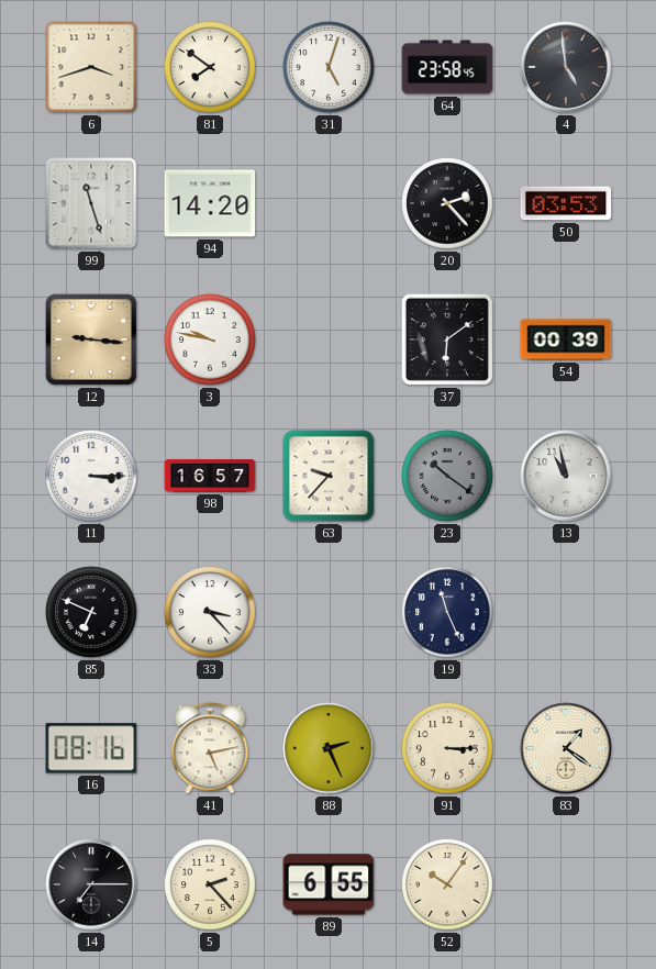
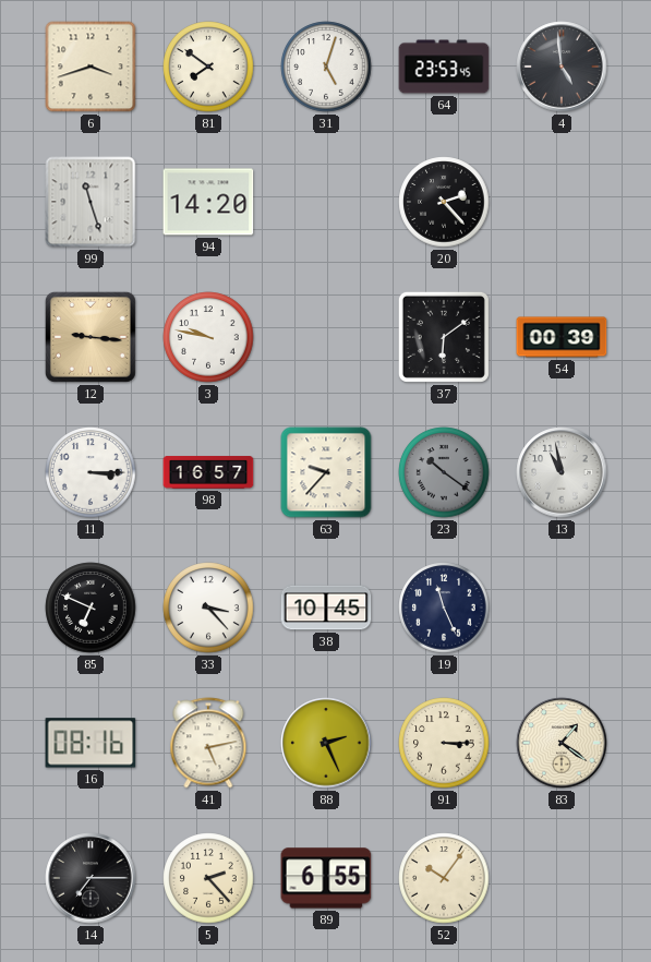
64: 23:58 -> 23:53
50: 03:53 -> none
38: none -> 10:45
